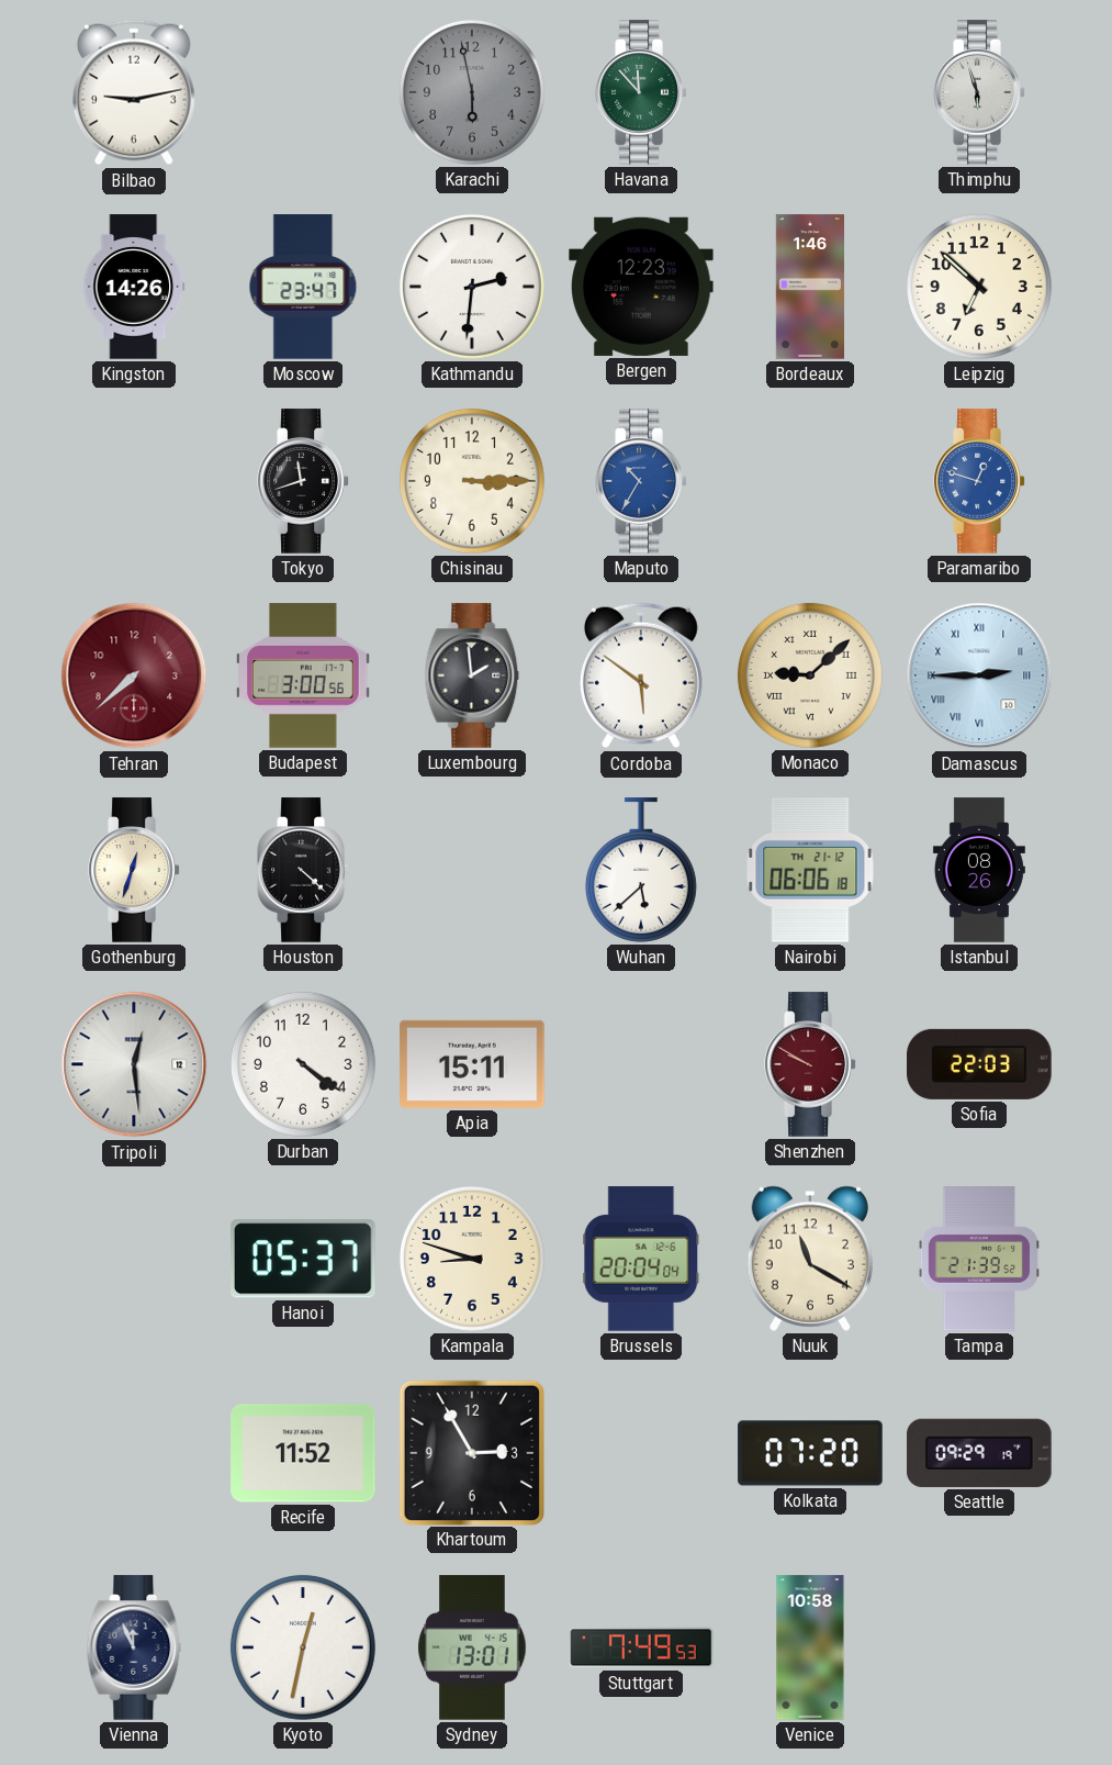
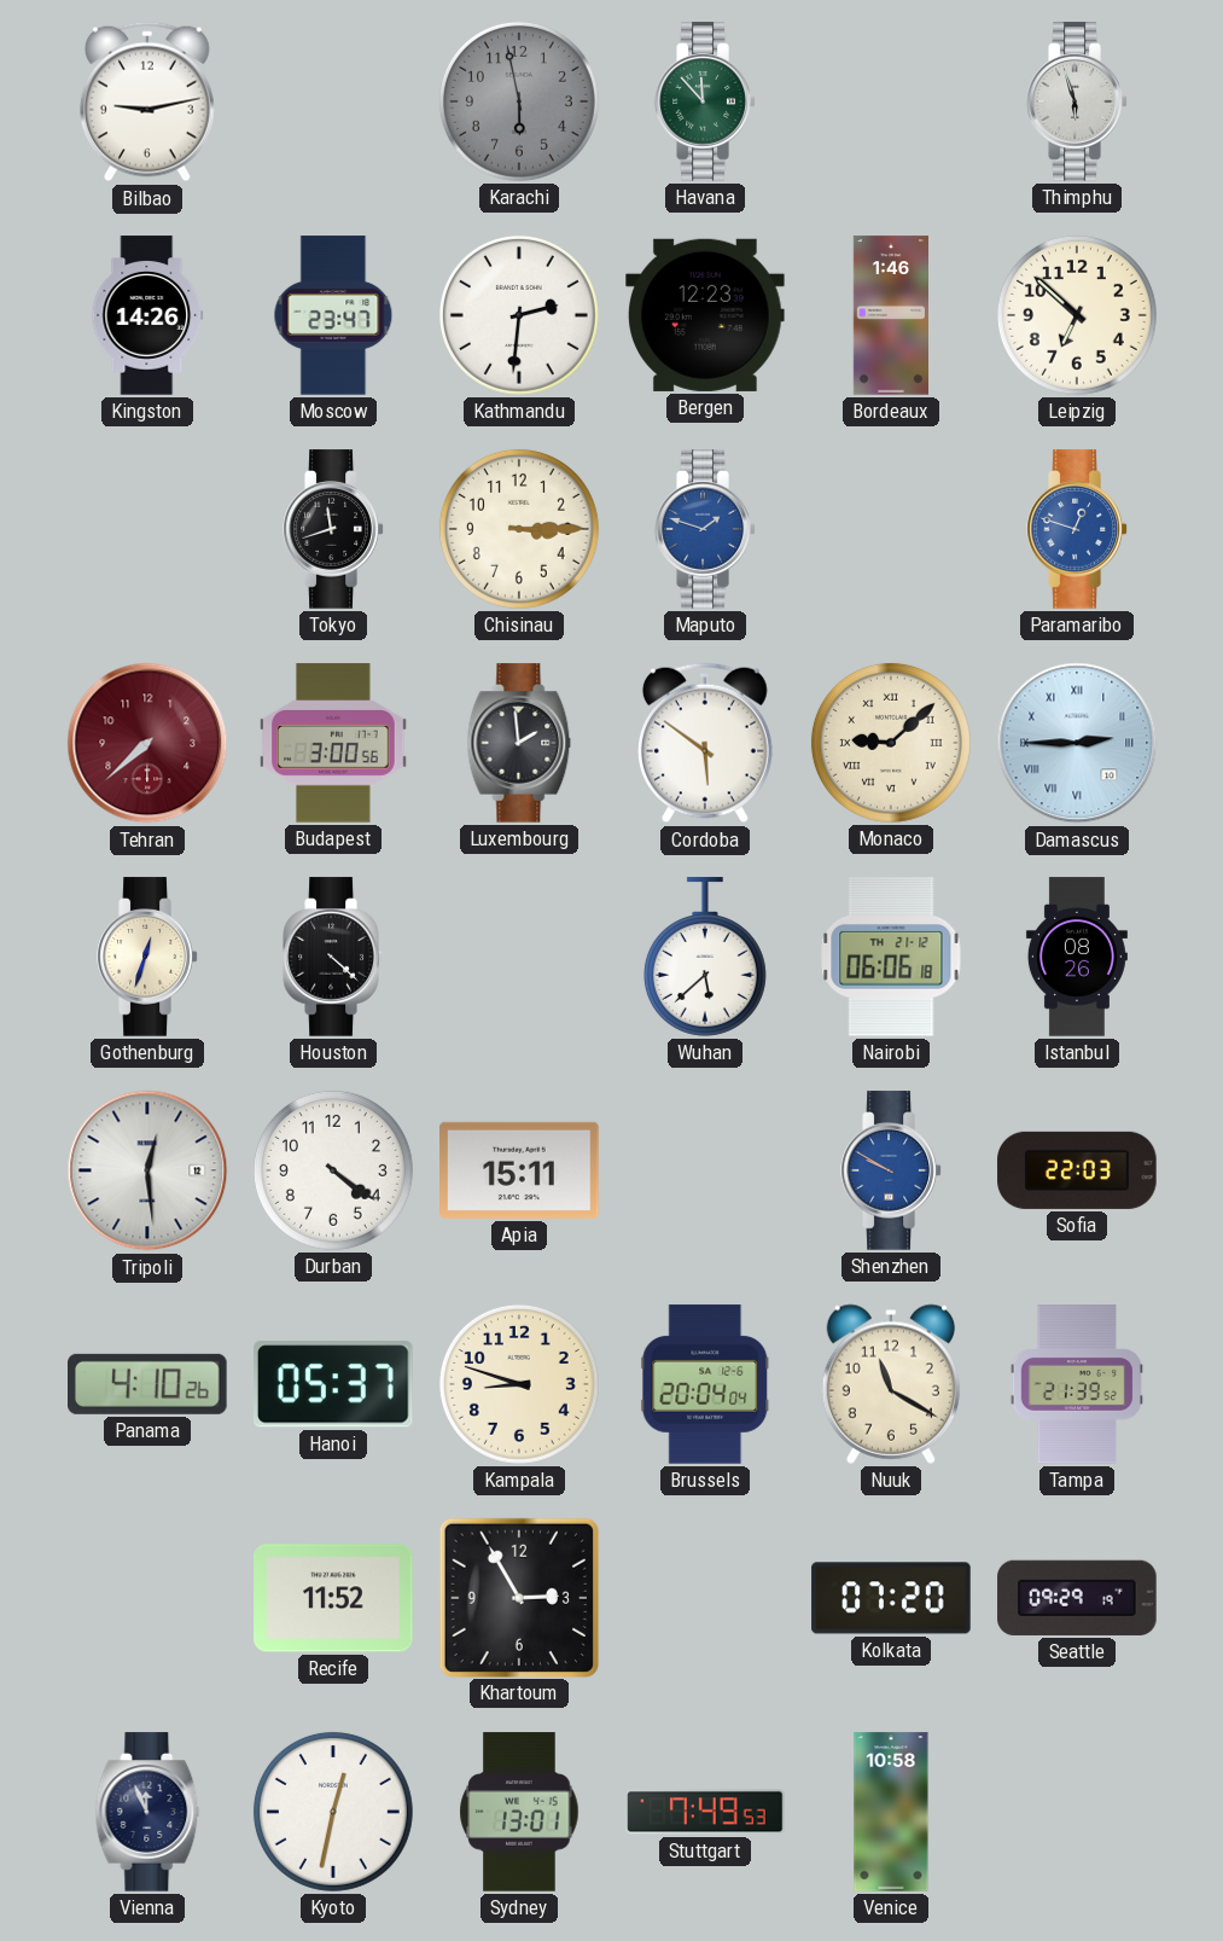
Maputo: 10:35 -> 1:48
Shenzhen dial: burgundy -> blue
Panama: none -> 4:10
